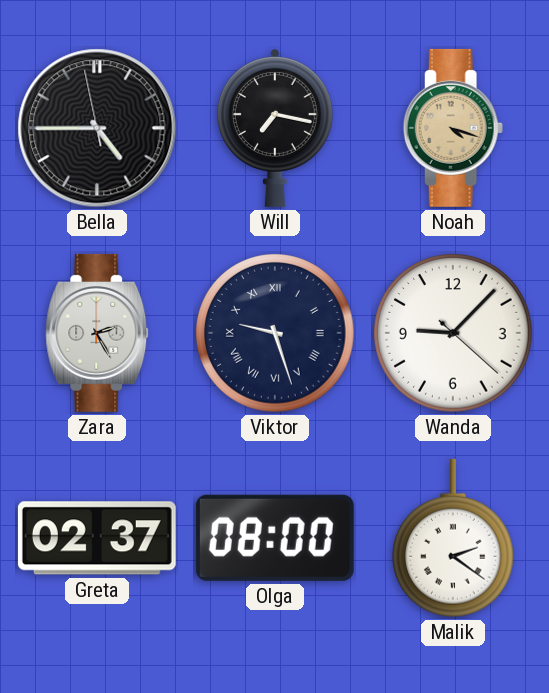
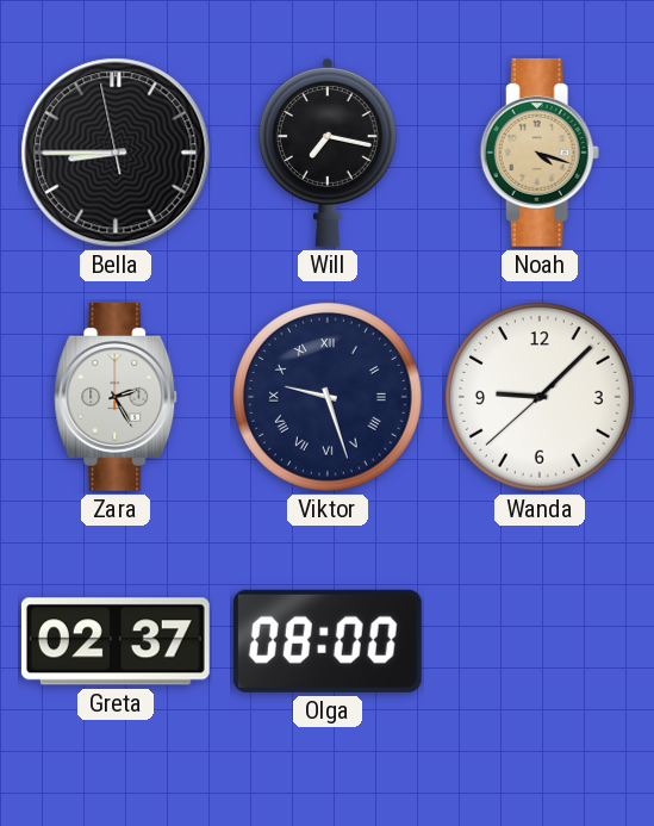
Bella: 4:44 -> 8:44
Wanda: 9:07:22 -> 9:07:38
Malik: 2:21 -> none
